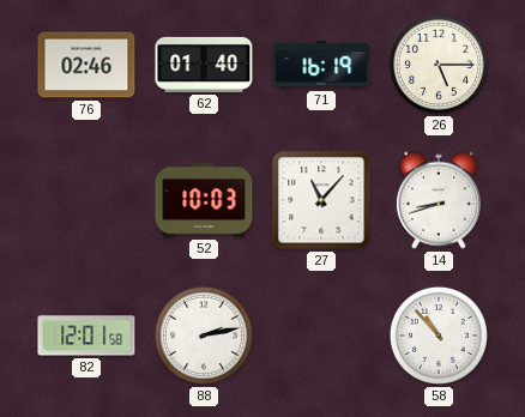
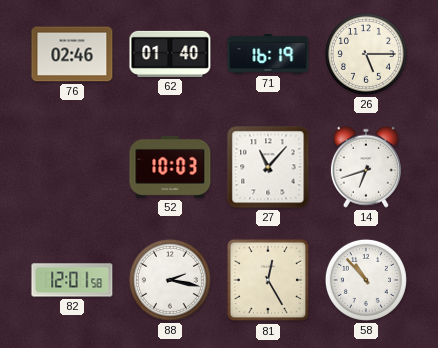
14: 8:42 -> 6:42
88: 2:13 -> 2:17
81: none -> 12:25
